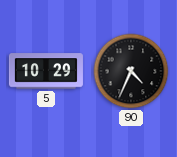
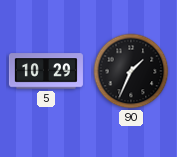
90: 4:34 -> 1:34
